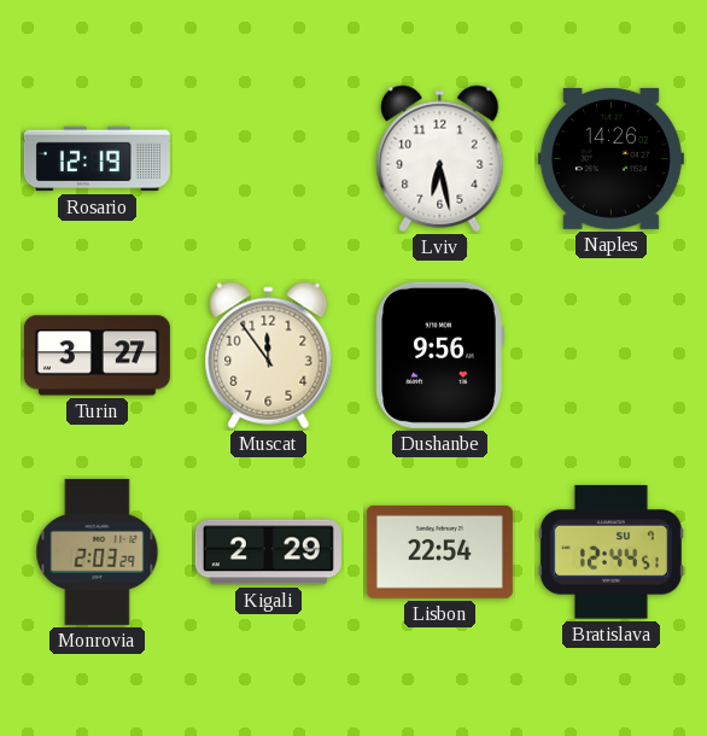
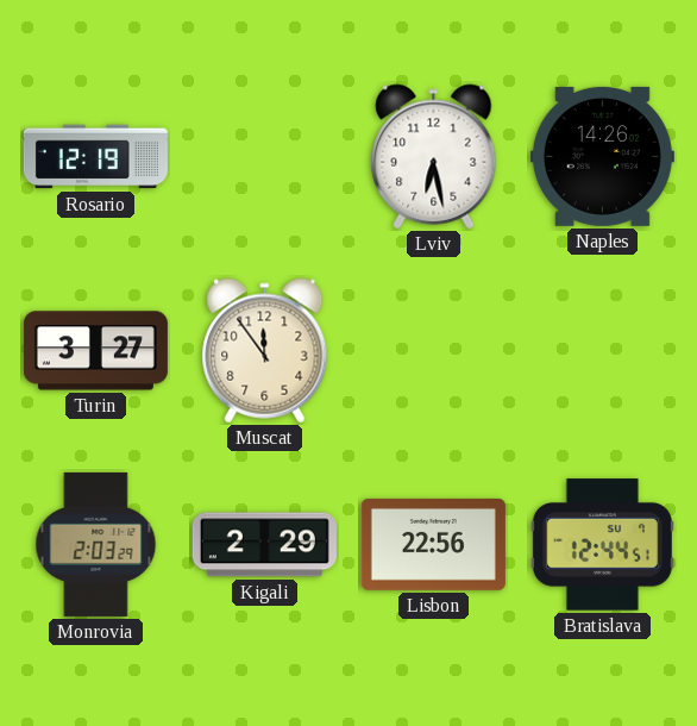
Dushanbe: 9:56 -> none
Lisbon: 22:54 -> 22:56
